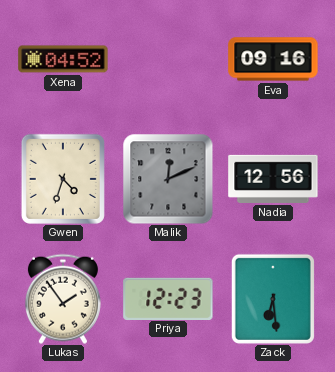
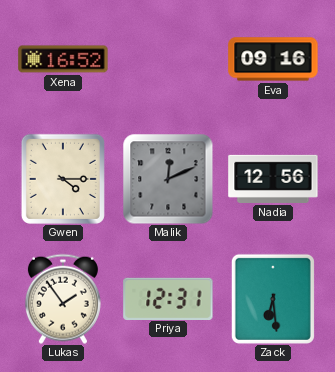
Xena: 04:52 -> 16:52
Gwen: 4:33 -> 4:15
Priya: 12:23 -> 12:31
